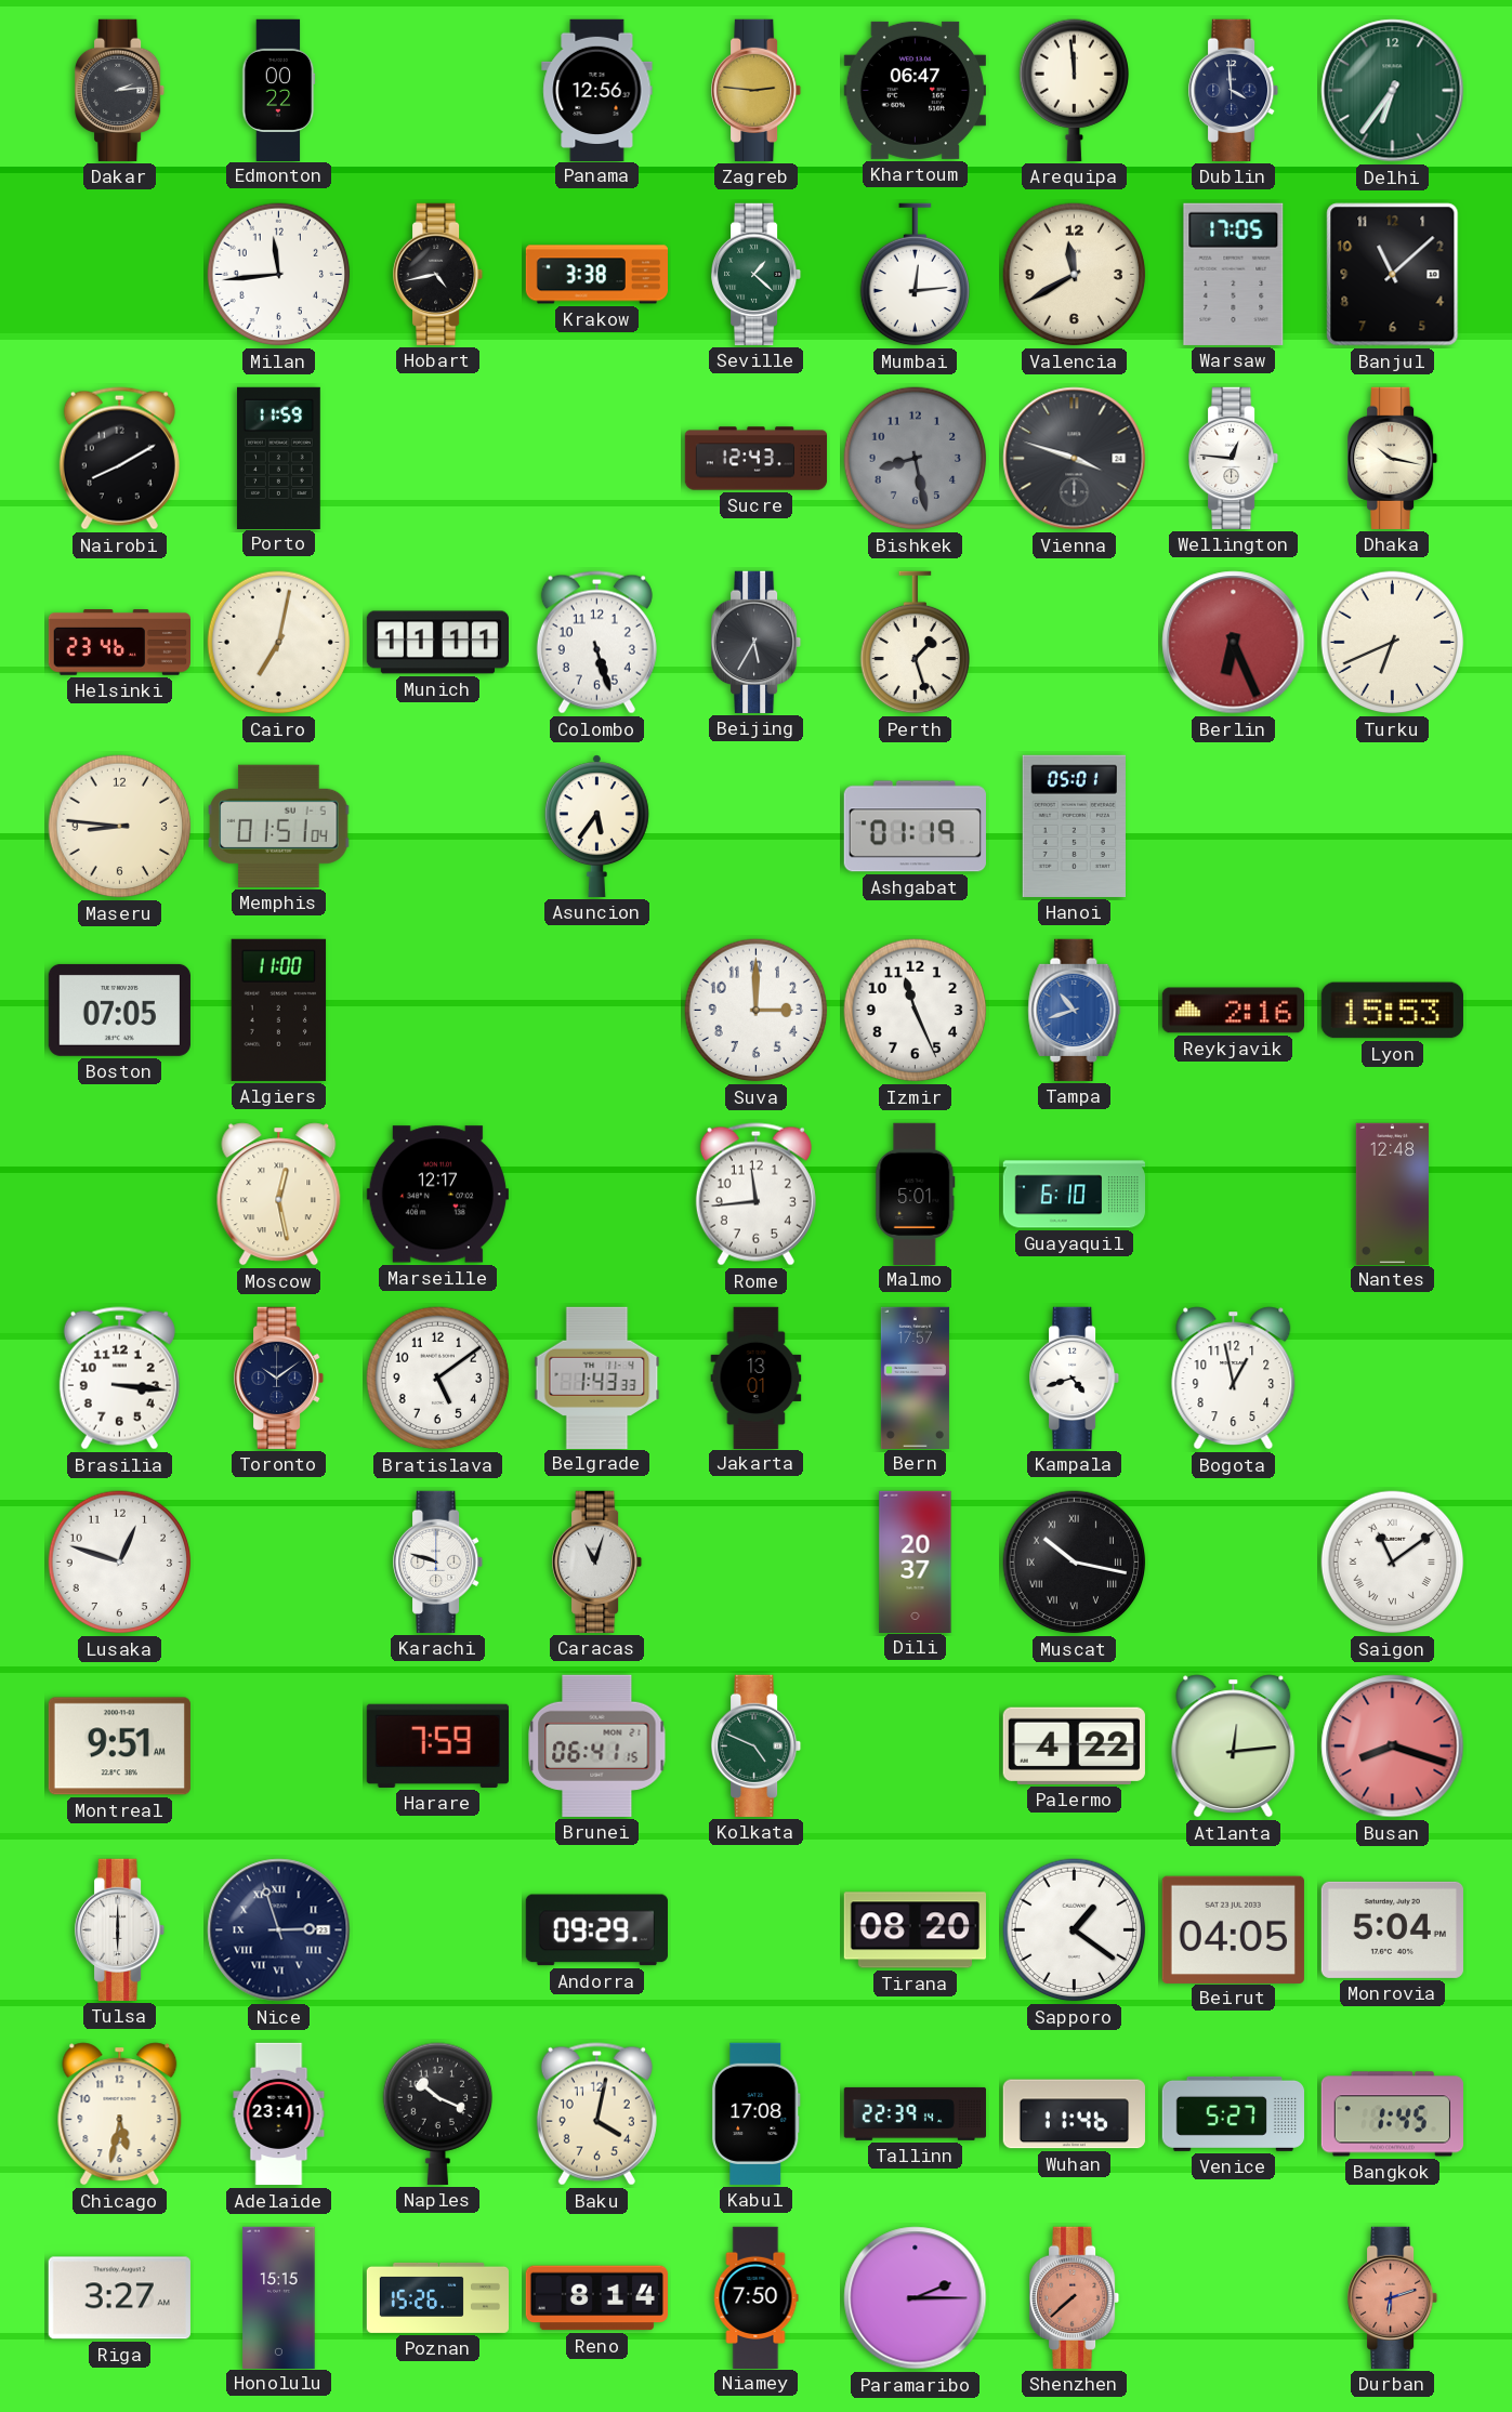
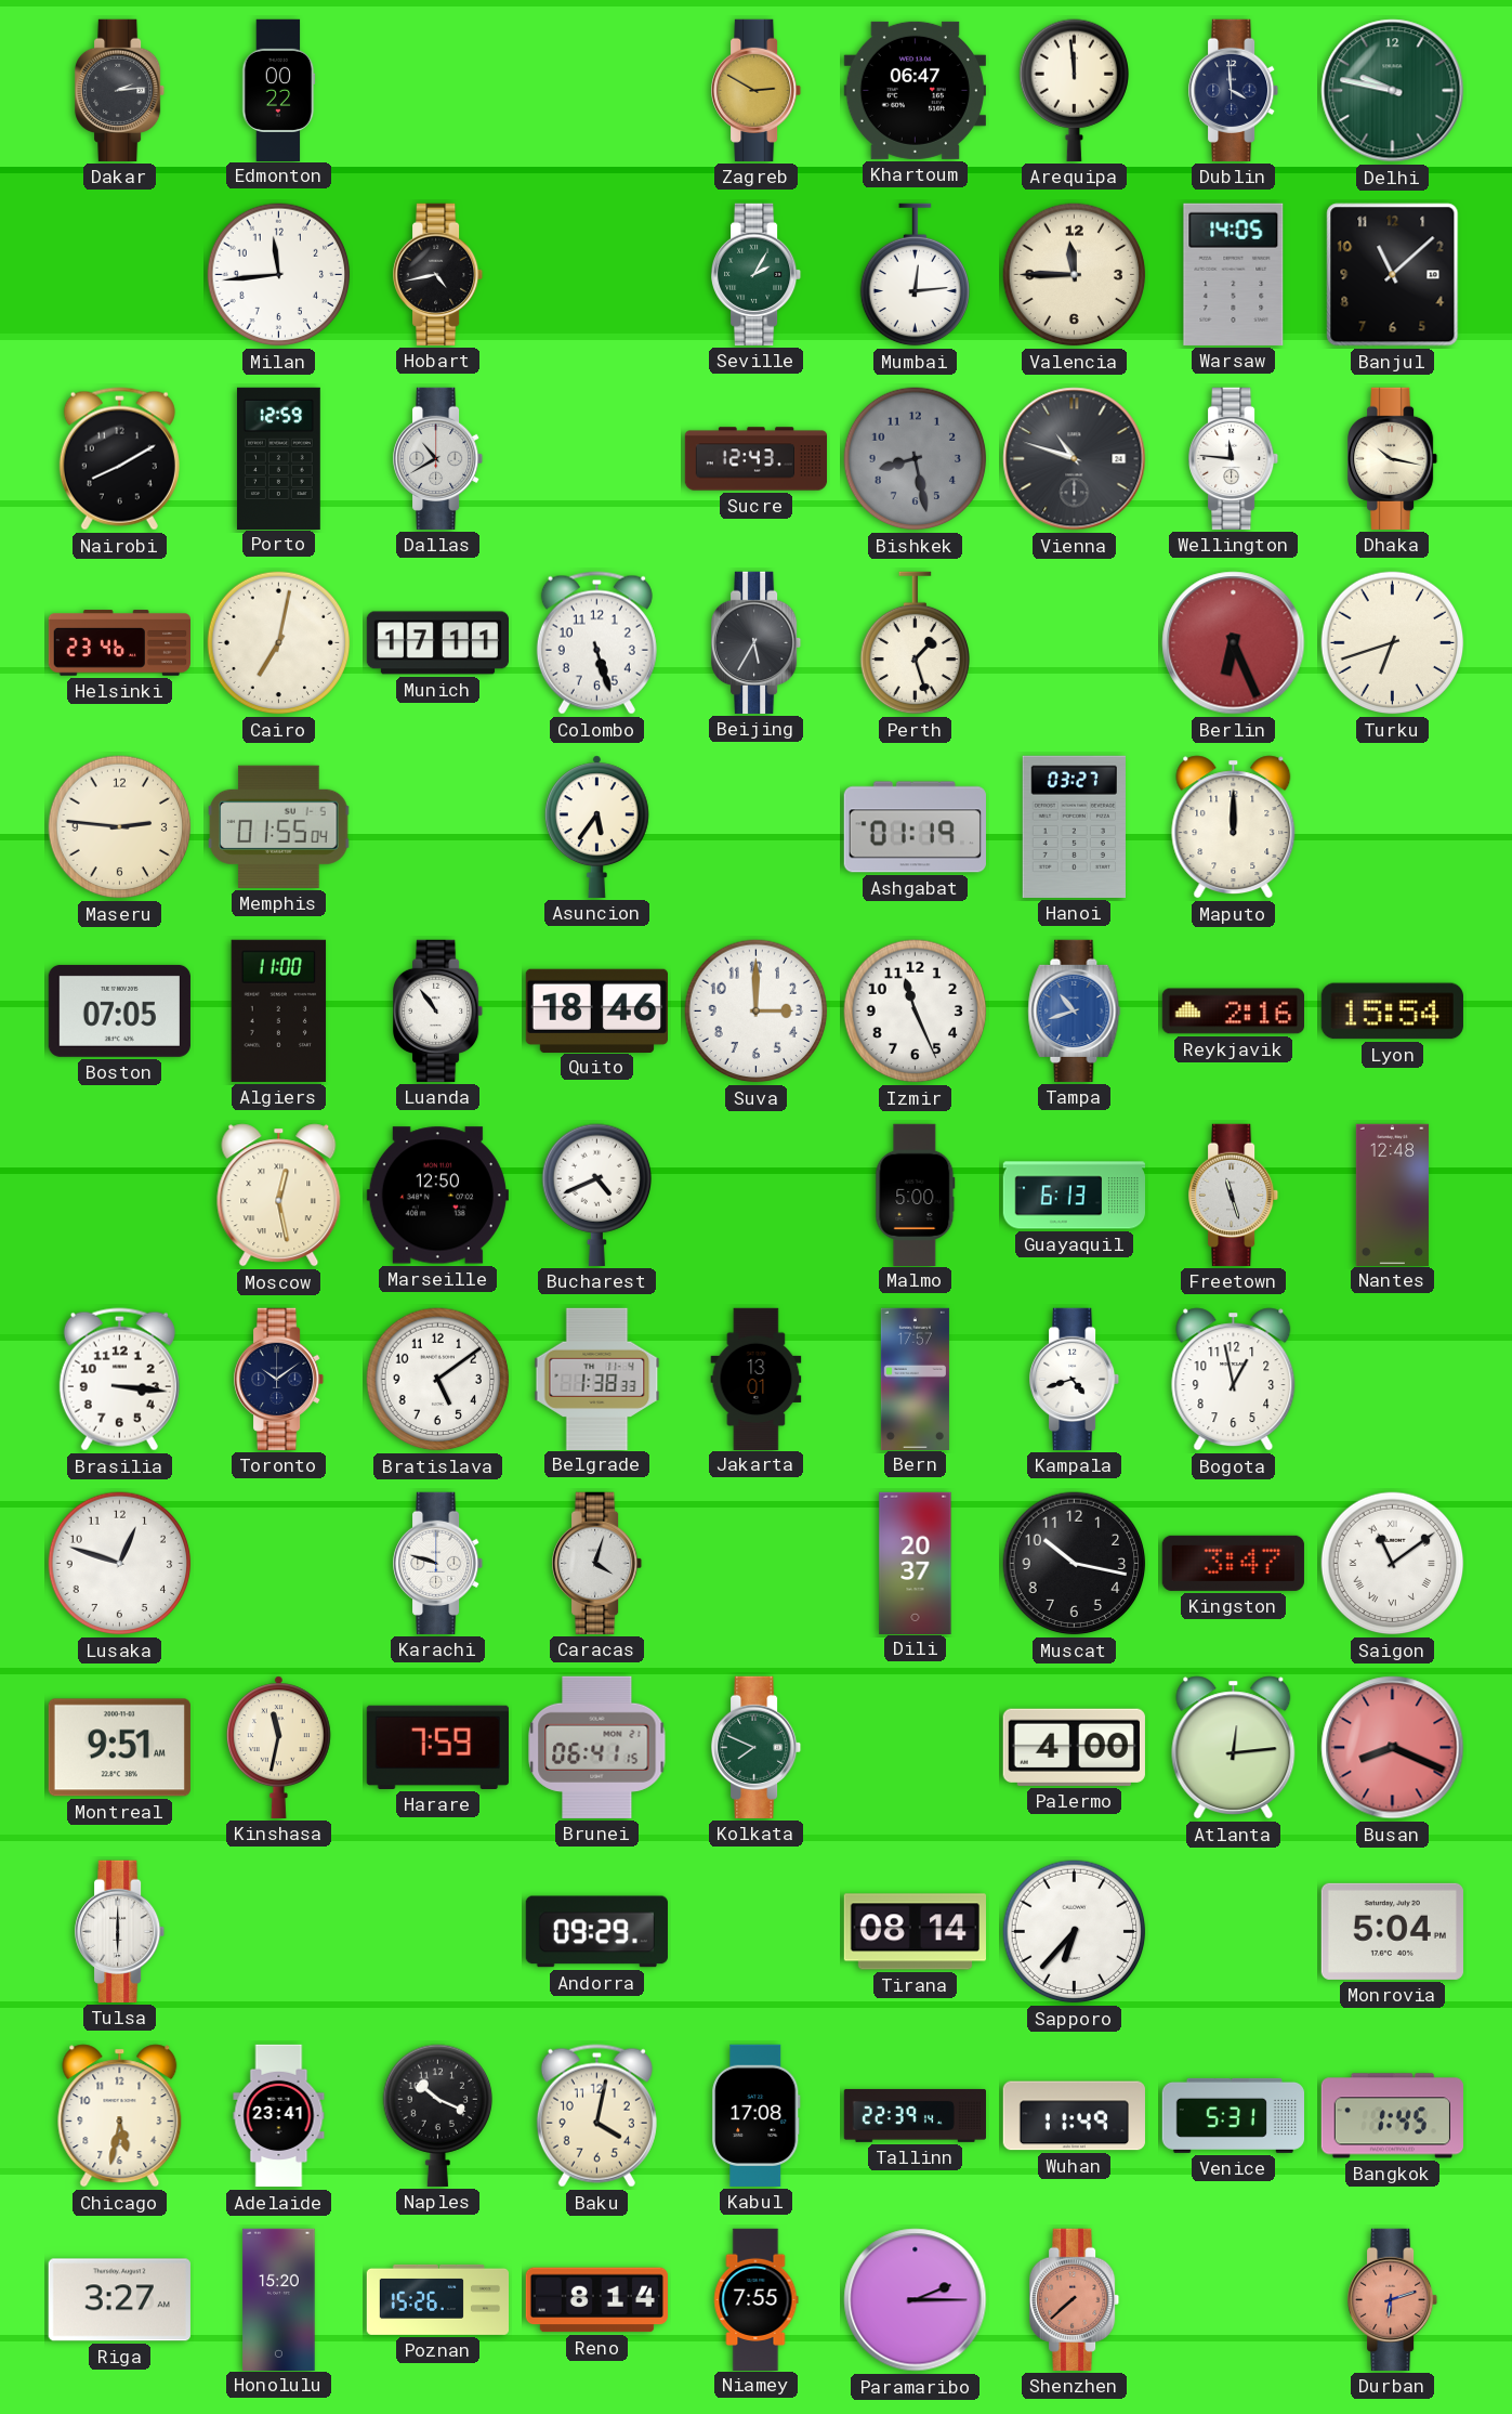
Panama: 12:56 -> none
Zagreb: 2:46 -> 2:50
Delhi: 6:36 -> 9:47
Krakow: 3:38 -> none
Seville: 1:22 -> 2:05
Valencia: 11:40 -> 11:45
Warsaw: 17:05 -> 14:05
Porto: 11:59 -> 12:59
Dallas: none -> 10:40
Vienna: 3:48 -> 10:48
Wellington: 12:46 -> 11:46
Munich: 11:11 -> 17:11
Turku: 6:41 -> 6:42
Maseru: 8:46 -> 2:46
Memphis: 01:51 -> 01:55
Hanoi: 05:01 -> 03:27
Maputo: none -> 12:00
Luanda: none -> 10:54
Quito: none -> 18:46
Lyon: 15:53 -> 15:54
Marseille: 12:17 -> 12:50
Bucharest: none -> 4:41
Rome: 11:44 -> none
Malmo: 5:01 -> 5:00
Guayaquil: 6:10 -> 6:13
Freetown: none -> 11:27
Belgrade: 1:43 -> 1:38
Caracas: 11:03 -> 4:03
Muscat numerals: Roman -> Arabic
Kingston: none -> 3:47
Kinshasa: none -> 11:32
Kolkata: 4:49 -> 7:49
Palermo: 4:22 -> 4:00
Busan: 8:18 -> 8:19
Nice: 2:57 -> none
Tirana: 08:20 -> 08:14
Sapporo: 1:21 -> 6:37
Beirut: 04:05 -> none
Wuhan: 11:46 -> 11:49
Venice: 5:27 -> 5:31
Honolulu: 15:15 -> 15:20
Niamey: 7:50 -> 7:55
